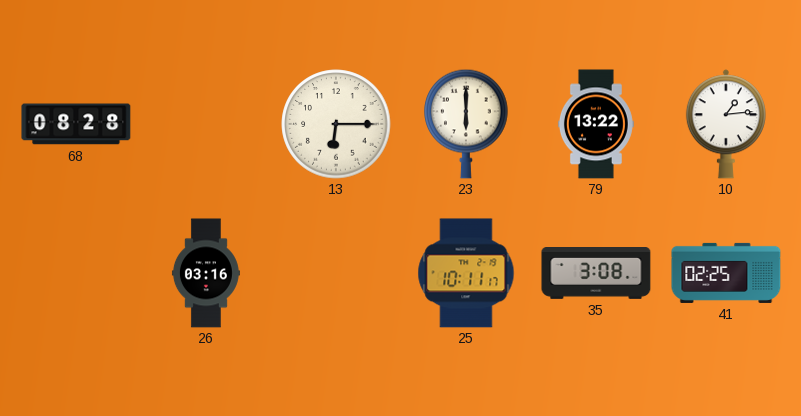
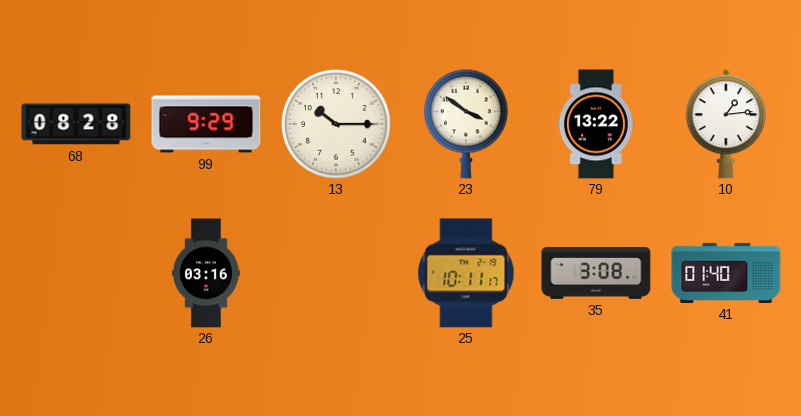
99: none -> 9:29
13: 6:15 -> 10:15
23: 6:00 -> 3:51
41: 02:25 -> 01:40
